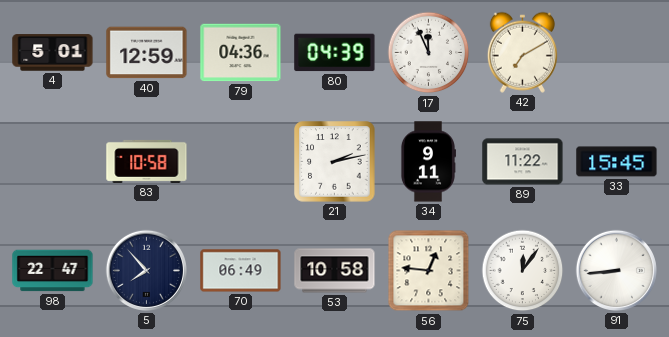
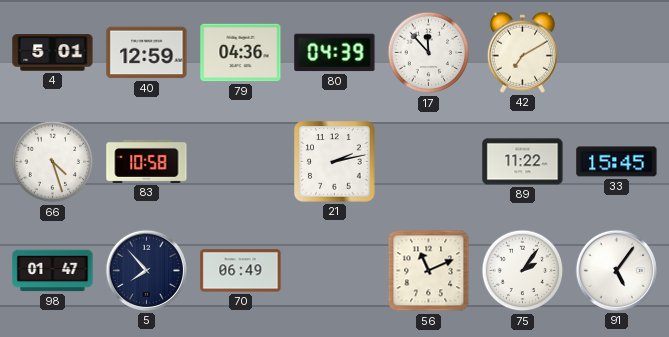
17: 11:56 -> 11:53
66: none -> 4:27
34: 9:11 -> none
98: 22:47 -> 01:47
53: 10:58 -> none
56: 12:46 -> 11:11
75: 12:06 -> 2:06
91: 8:44 -> 5:06
